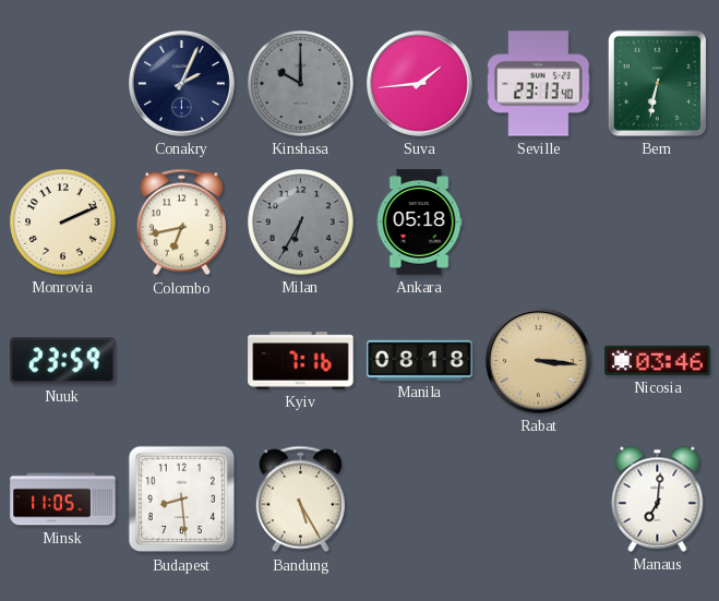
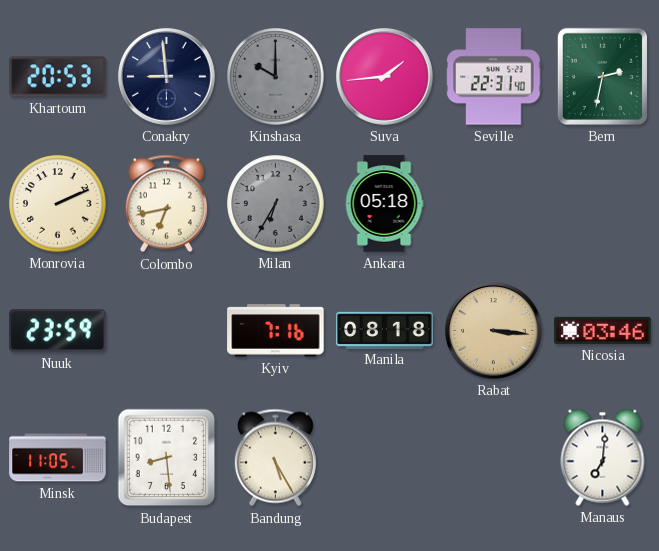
Khartoum: none -> 20:53
Conakry: 2:04 -> 8:59
Seville: 23:13 -> 22:31
Bern: 6:32 -> 2:32
